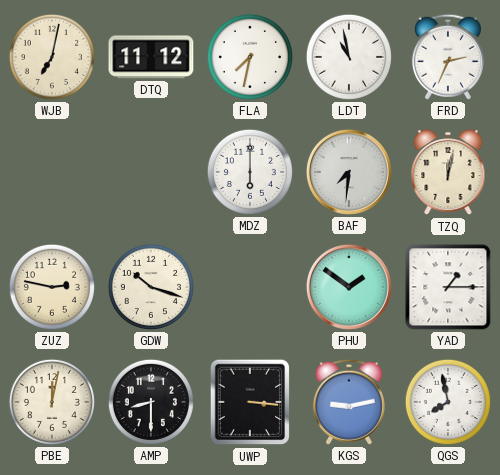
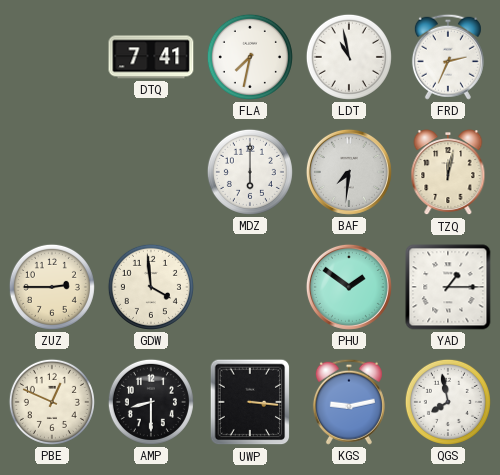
WJB: 7:02 -> none
DTQ: 11:12 -> 7:41
ZUZ: 2:47 -> 2:45
GDW: 10:18 -> 3:59
PBE: 12:02 -> 12:49
